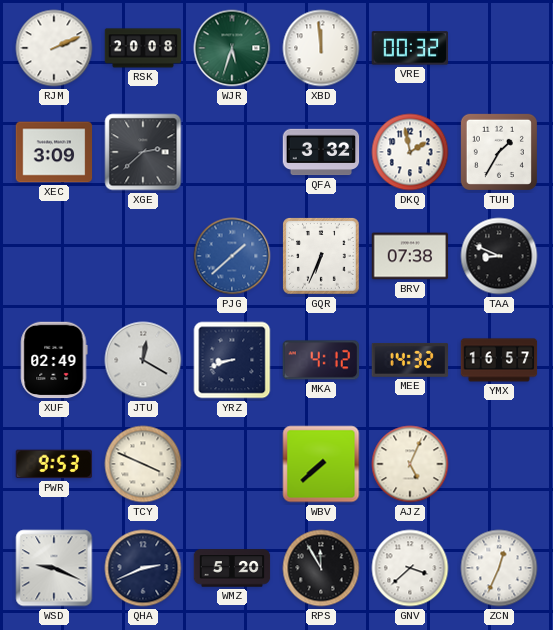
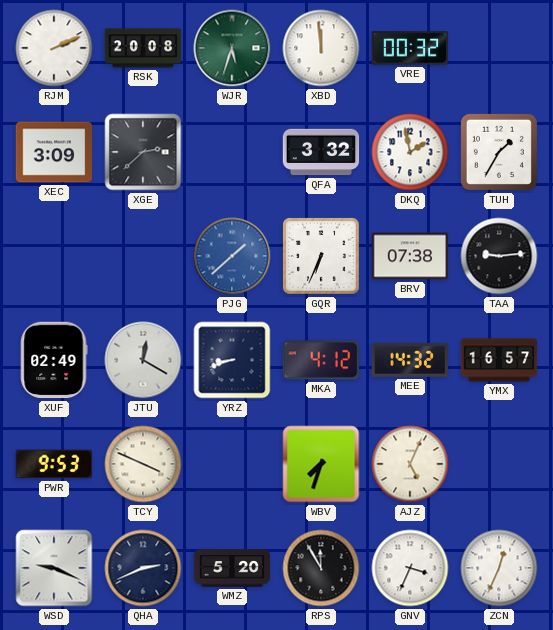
TAA: 8:49 -> 9:14
WBV: 7:38 -> 7:33
GNV: 3:38 -> 3:34
